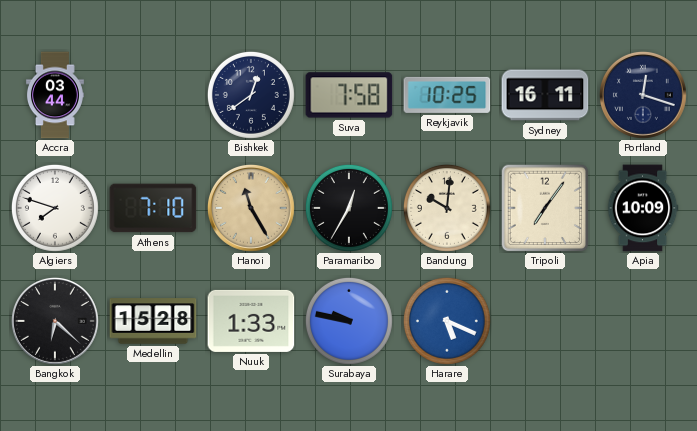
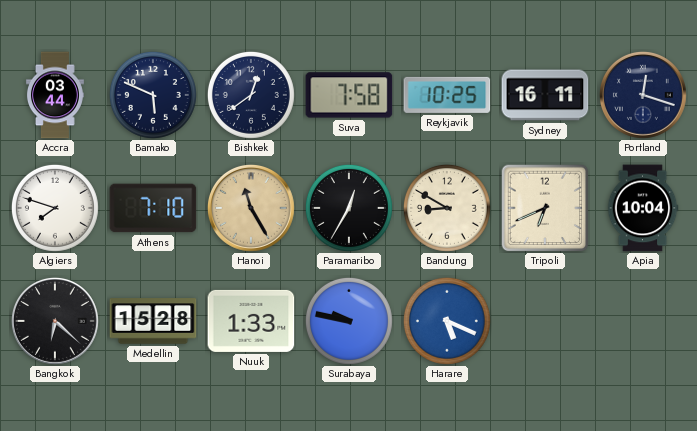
Bamako: none -> 5:49
Bandung: 10:01 -> 8:50
Tripoli: 7:06 -> 6:41
Apia: 10:09 -> 10:04
